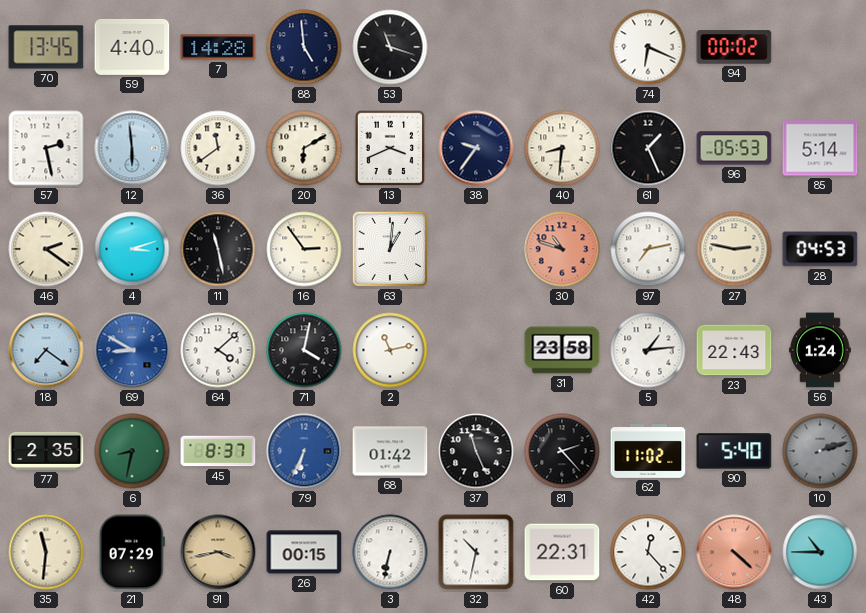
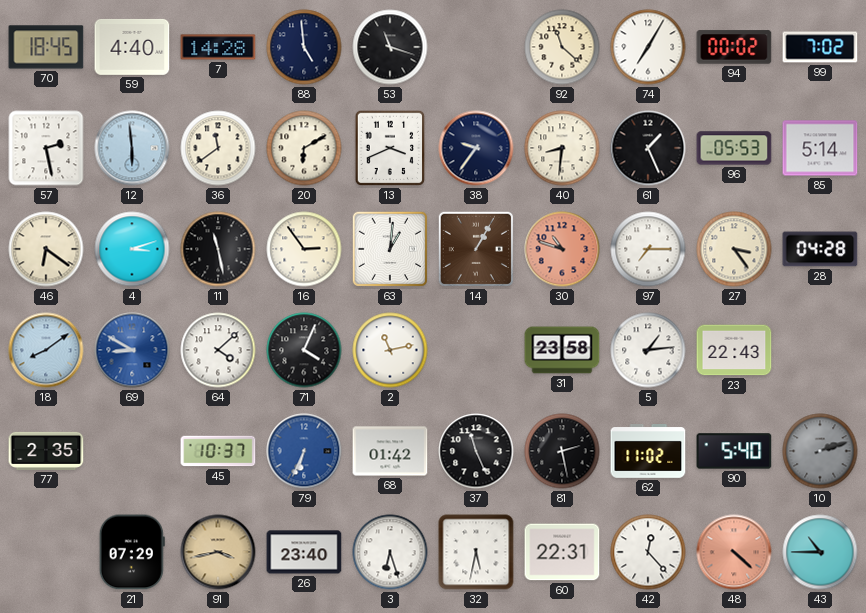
70: 13:45 -> 18:45
92: none -> 11:22
74: 6:19 -> 7:05
99: none -> 7:02
46: 2:21 -> 6:21
14: none -> 1:05
97: 7:13 -> 7:15
27: 2:47 -> 3:24
28: 04:53 -> 04:28
18: 7:21 -> 8:09
71: 4:02 -> 4:04
56: 1:24 -> none
6: 8:32 -> none
45: 8:37 -> 10:37
81: 2:23 -> 2:28
35: 11:31 -> none
26: 00:15 -> 23:40
3: 6:32 -> 6:27
32: 10:32 -> 5:32
